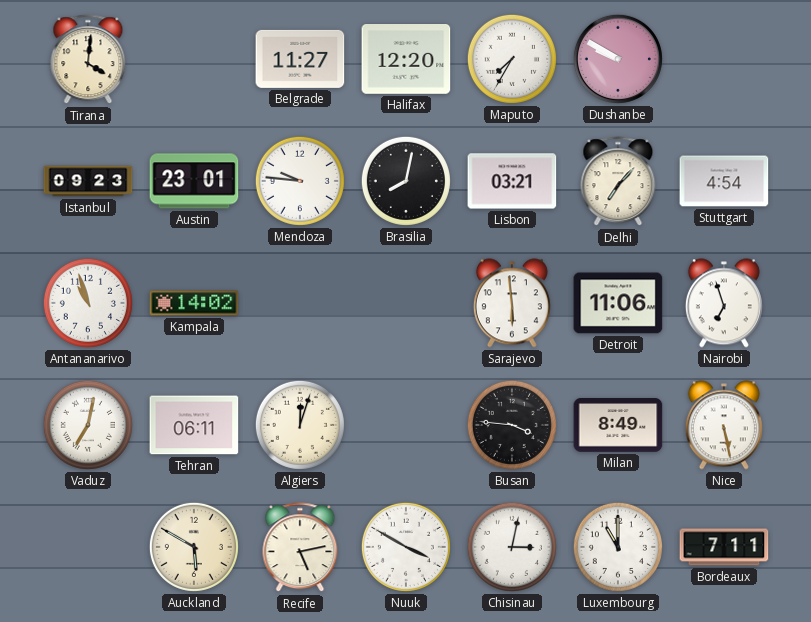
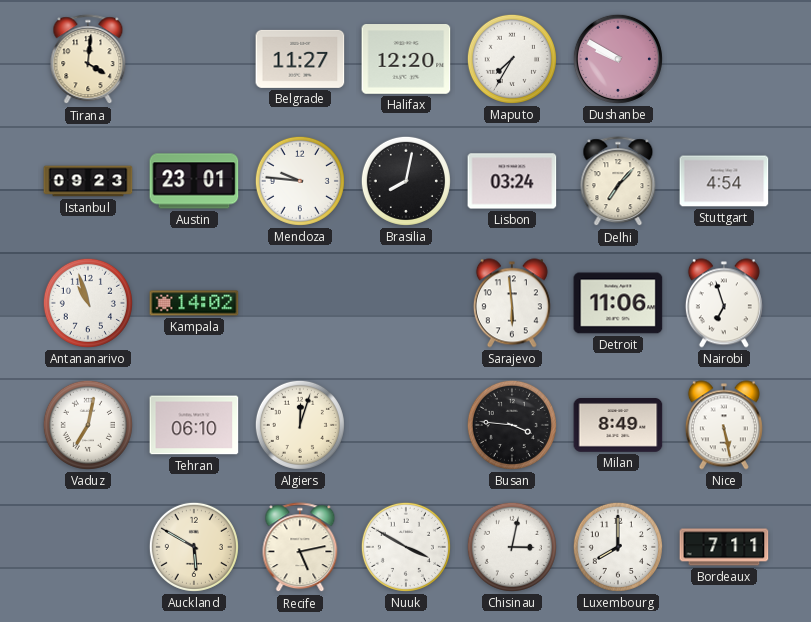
Lisbon: 03:21 -> 03:24
Tehran: 06:11 -> 06:10
Luxembourg: 11:00 -> 8:00
